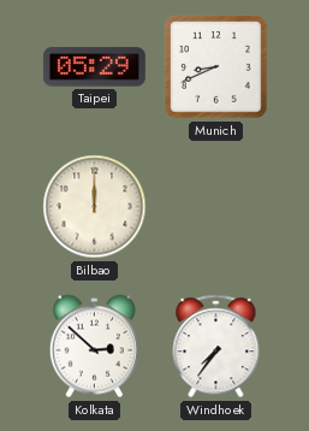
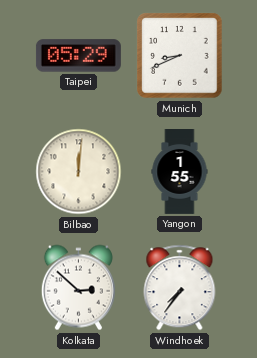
Bilbao: 12:00 -> 12:01
Yangon: none -> 1:55
